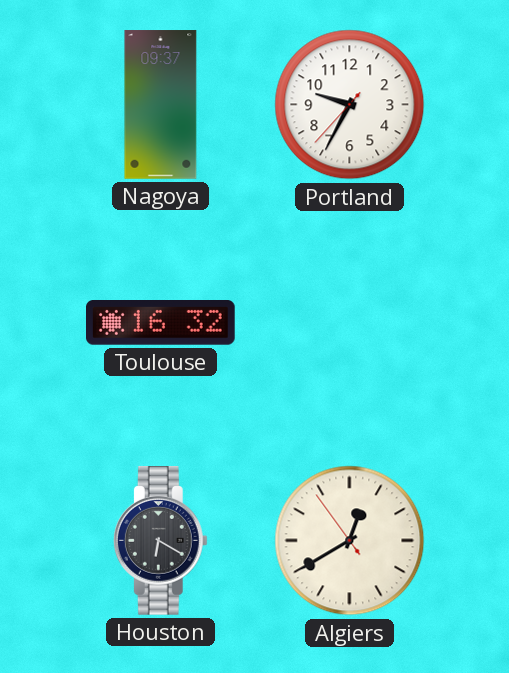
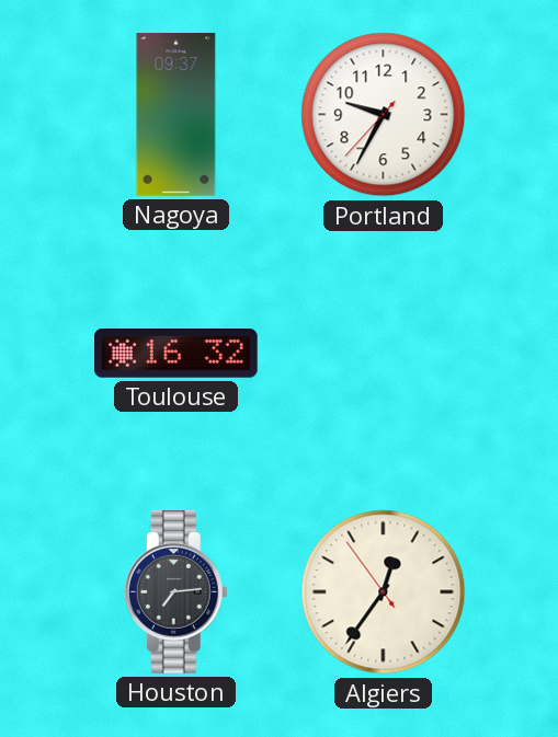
Houston: 6:20 -> 7:14
Algiers: 12:39 -> 12:35
